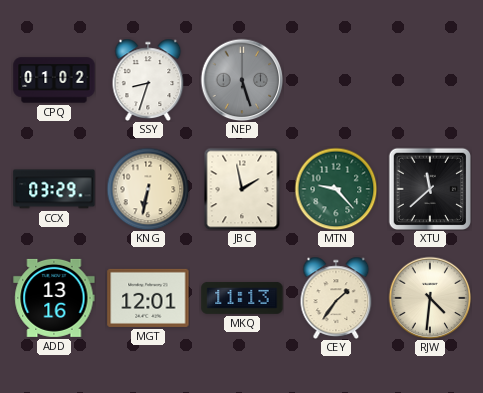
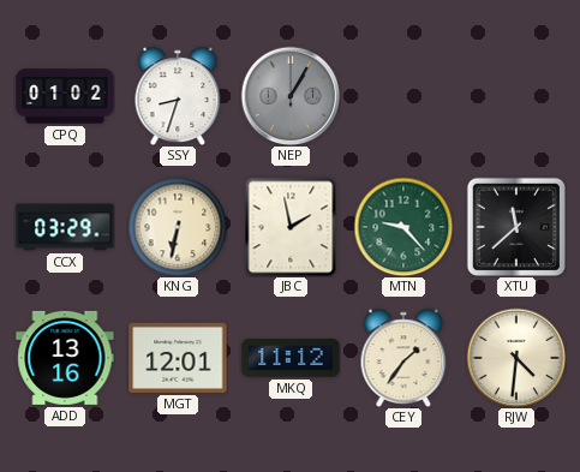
NEP: 5:27 -> 1:05
MKQ: 11:13 -> 11:12
